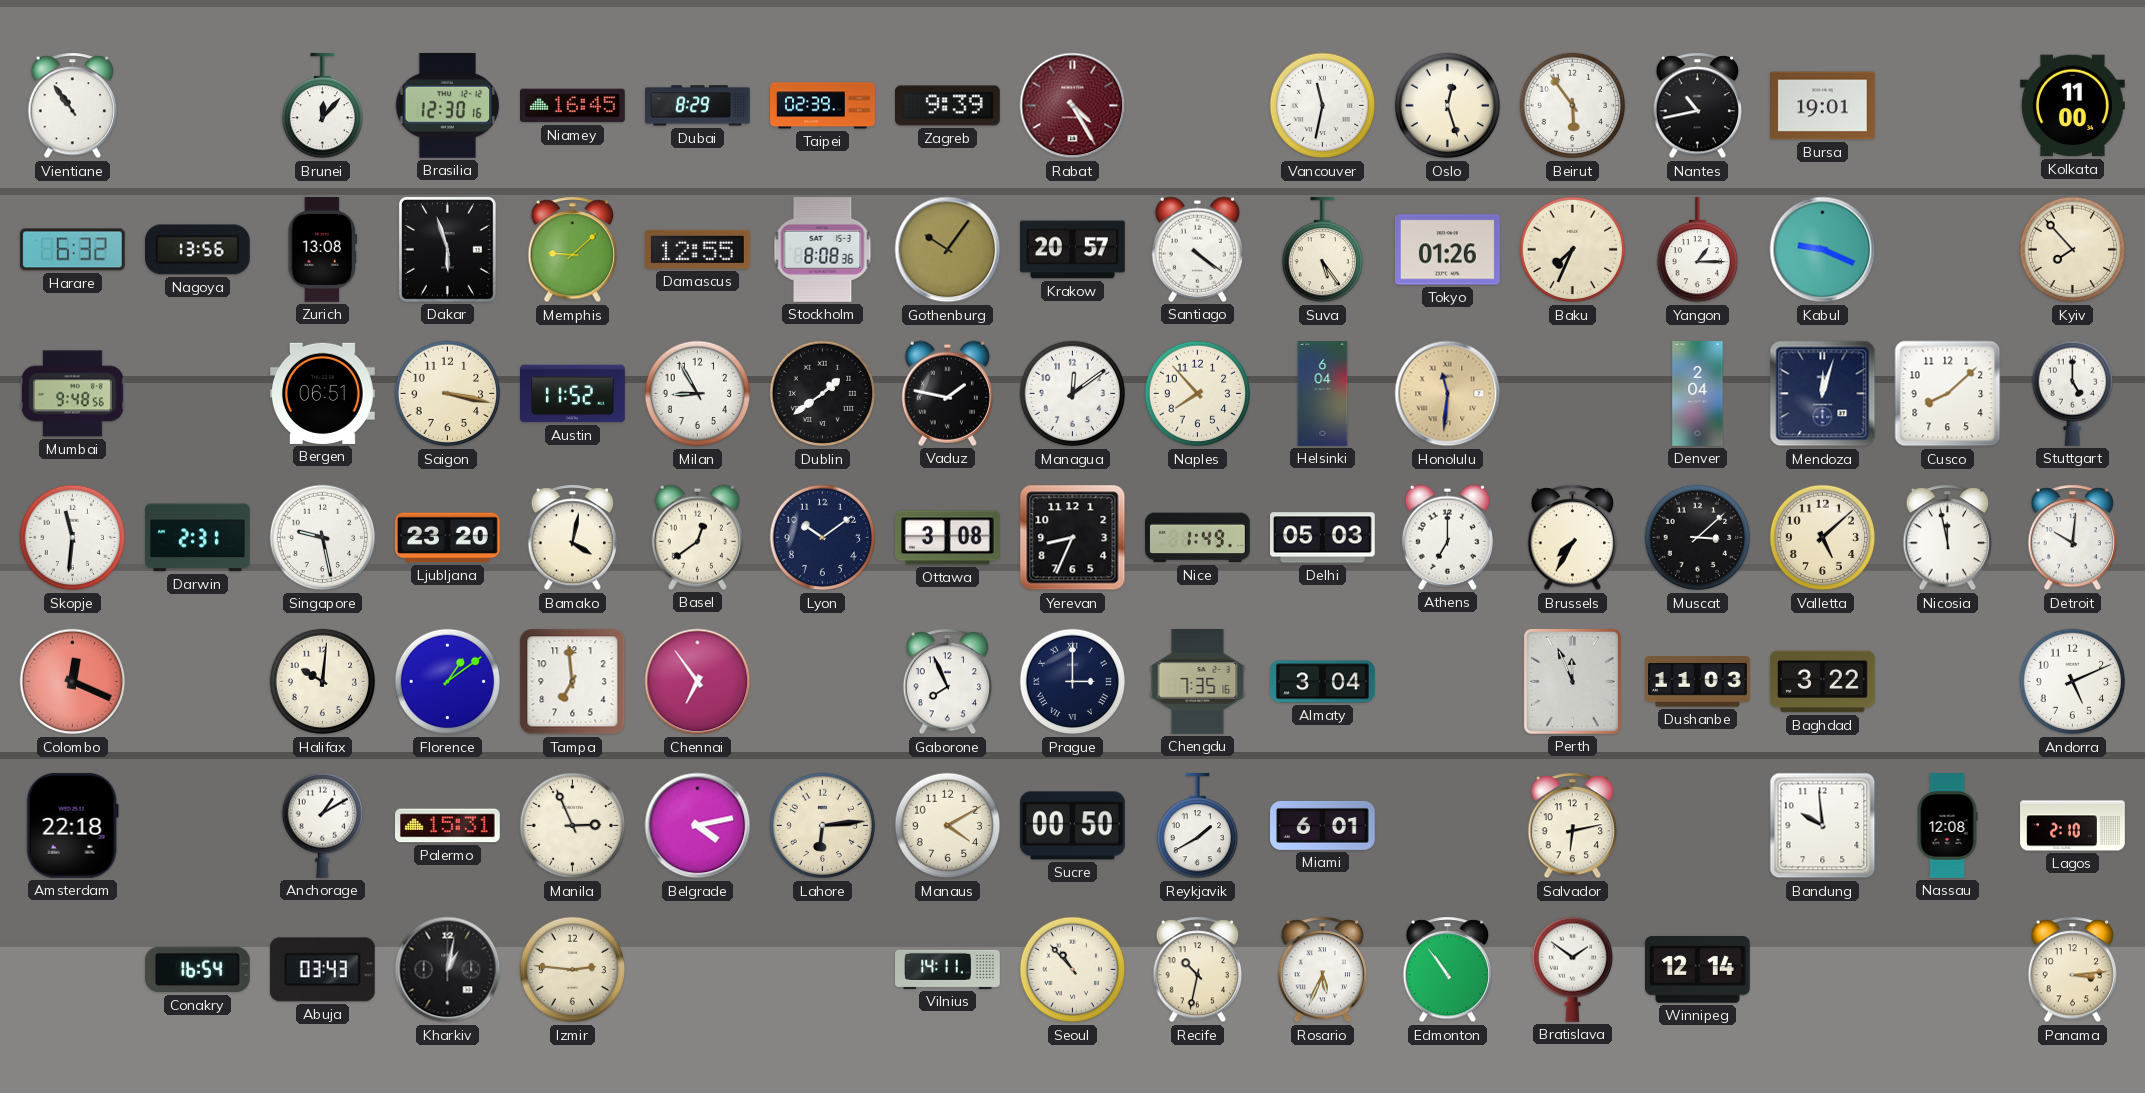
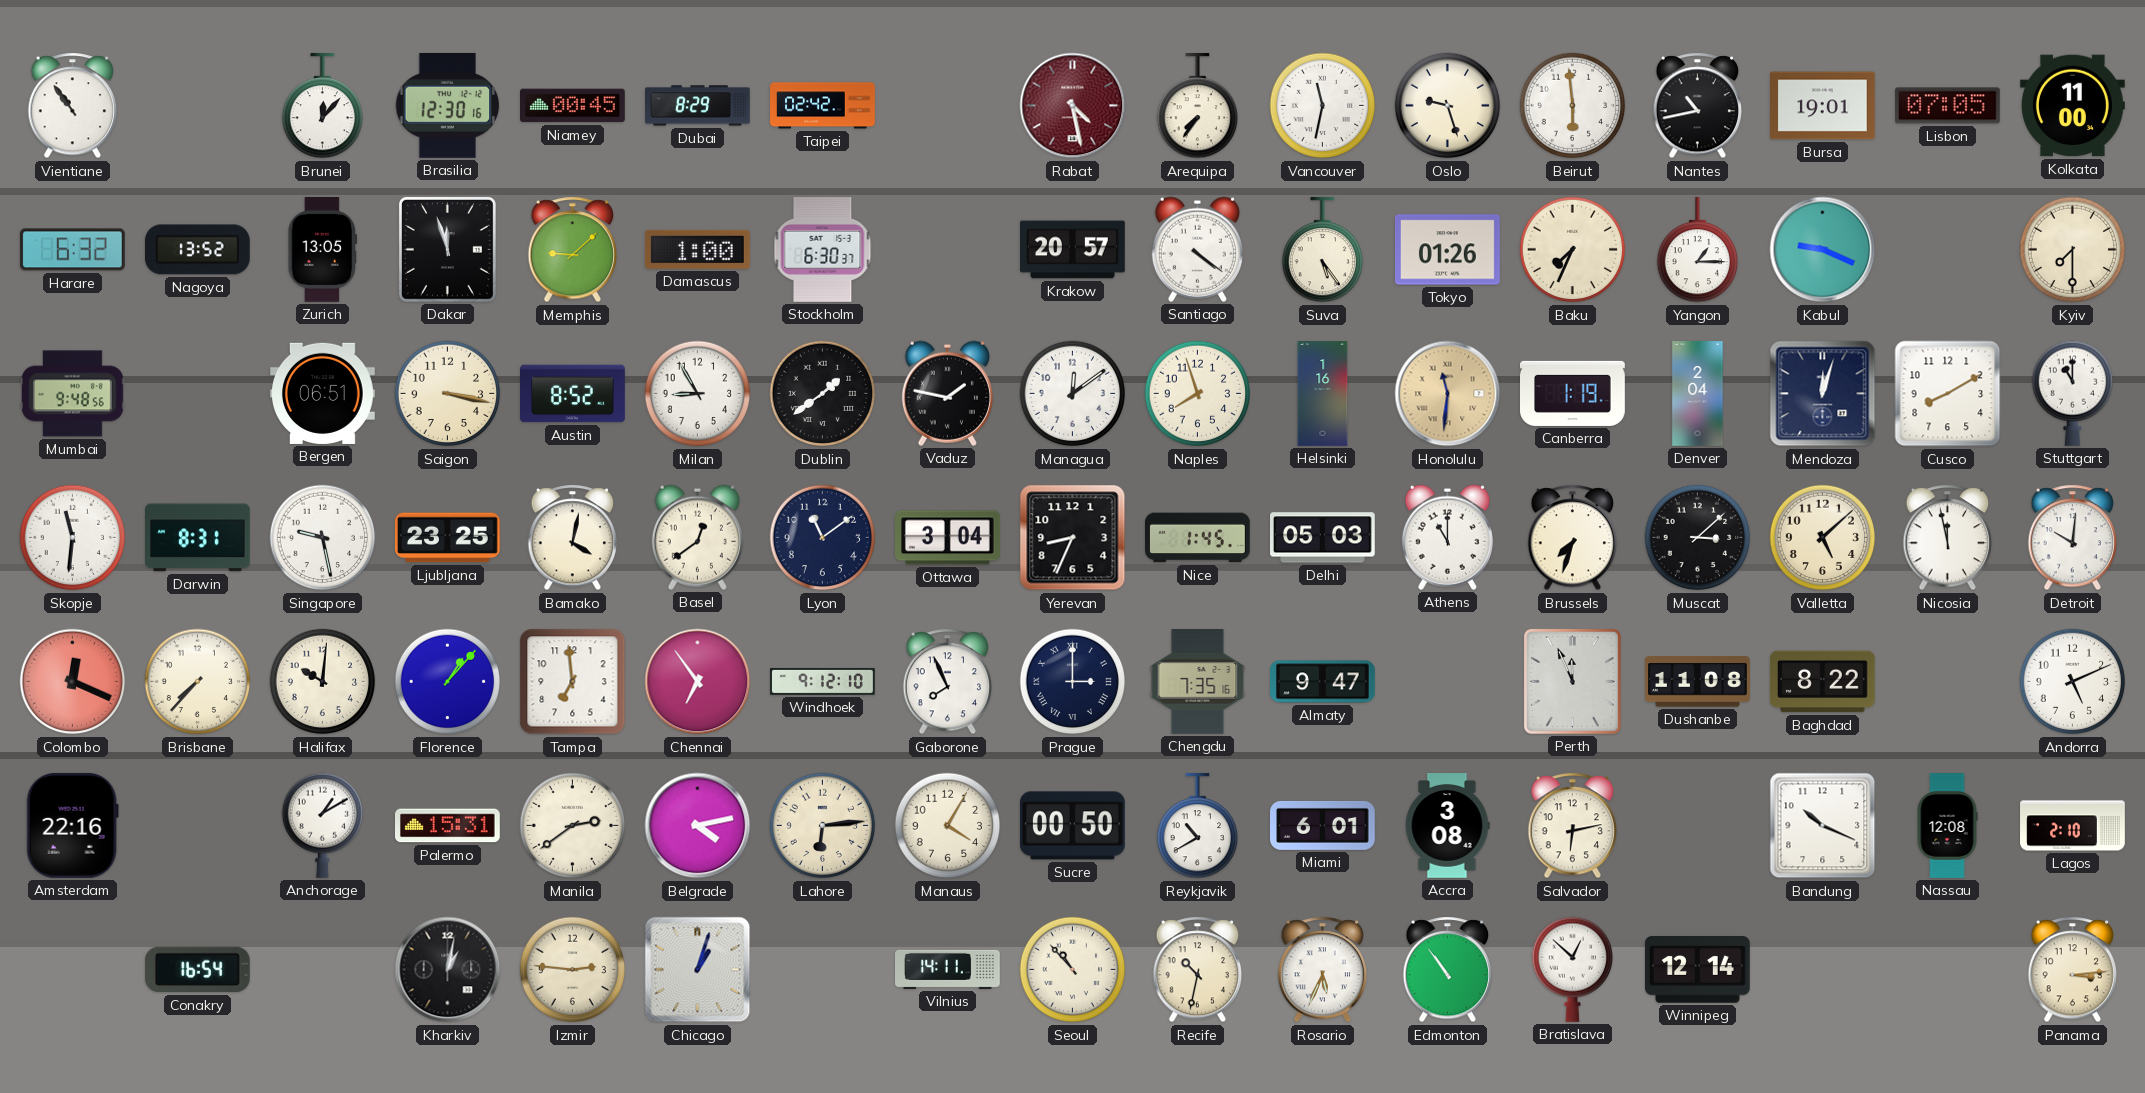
Niamey: 16:45 -> 00:45
Taipei: 02:39 -> 02:42
Zagreb: 9:39 -> none
Rabat: 4:25 -> 4:28
Arequipa: none -> 7:36
Oslo: 12:27 -> 9:27
Beirut: 5:54 -> 5:59
Lisbon: none -> 07:05
Nagoya: 13:56 -> 13:52
Zurich: 13:08 -> 13:05
Dakar: 5:57 -> 11:57
Damascus: 12:55 -> 1:00
Stockholm: 8:08 -> 6:30
Gothenburg: 10:06 -> none
Kyiv: 7:53 -> 7:30
Austin: 11:52 -> 8:52
Naples: 7:53 -> 7:57
Helsinki: 6:04 -> 1:16
Canberra: none -> 1:19
Cusco: 8:08 -> 8:10
Stuttgart: 5:00 -> 11:00
Darwin: 2:31 -> 8:31
Ljubljana: 23:20 -> 23:25
Lyon: 10:09 -> 11:09
Ottawa: 3:08 -> 3:04
Nice: 1:49 -> 1:45
Athens: 7:00 -> 11:00
Brussels: 7:35 -> 7:33
Brisbane: none -> 7:37
Florence: 1:09 -> 1:07
Windhoek: none -> 9:12
Almaty: 3:04 -> 9:47
Dushanbe: 11:03 -> 11:08
Baghdad: 3:22 -> 8:22
Amsterdam: 22:18 -> 22:16
Manila: 2:56 -> 2:39
Manaus: 4:10 -> 4:05
Reykjavik: 1:40 -> 10:40
Accra: none -> 3:08
Bandung: 9:59 -> 10:19
Abuja: 03:43 -> none
Chicago: none -> 1:03
Bratislava: 1:51 -> 12:52
